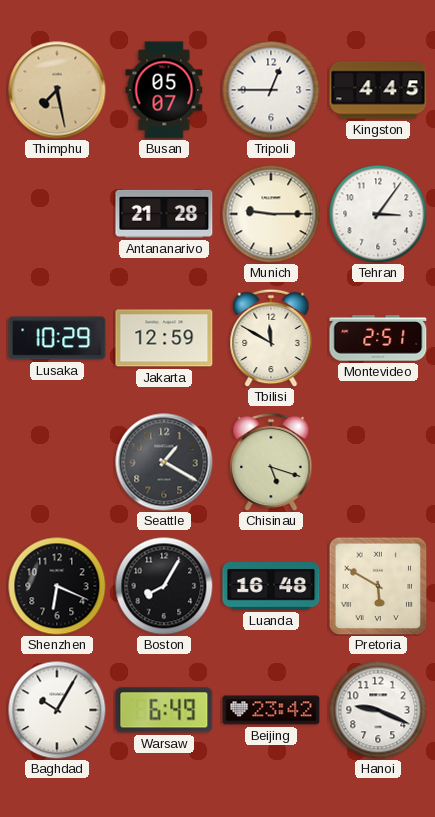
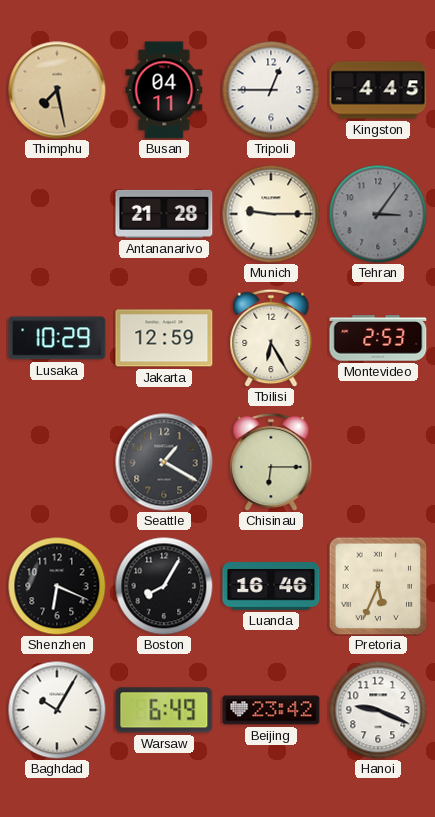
Busan: 05:07 -> 04:11
Tehran dial: white -> grey
Tbilisi: 11:50 -> 6:25
Montevideo: 2:51 -> 2:53
Chisinau: 5:18 -> 6:15
Luanda: 16:48 -> 16:46
Pretoria: 5:50 -> 5:34
